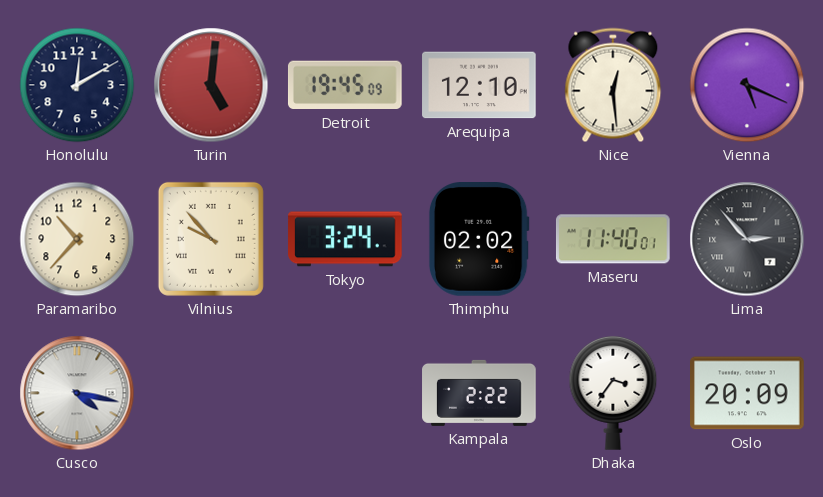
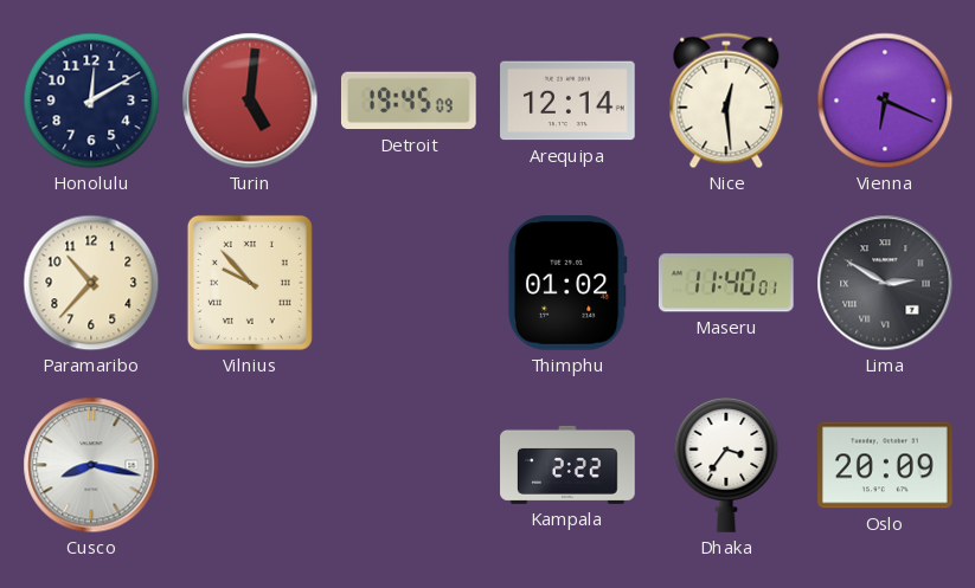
Arequipa: 12:10 -> 12:14
Vienna: 5:19 -> 6:19
Tokyo: 3:24 -> none
Thimphu: 02:02 -> 01:02
Lima: 2:53 -> 2:50
Cusco: 4:17 -> 8:17
